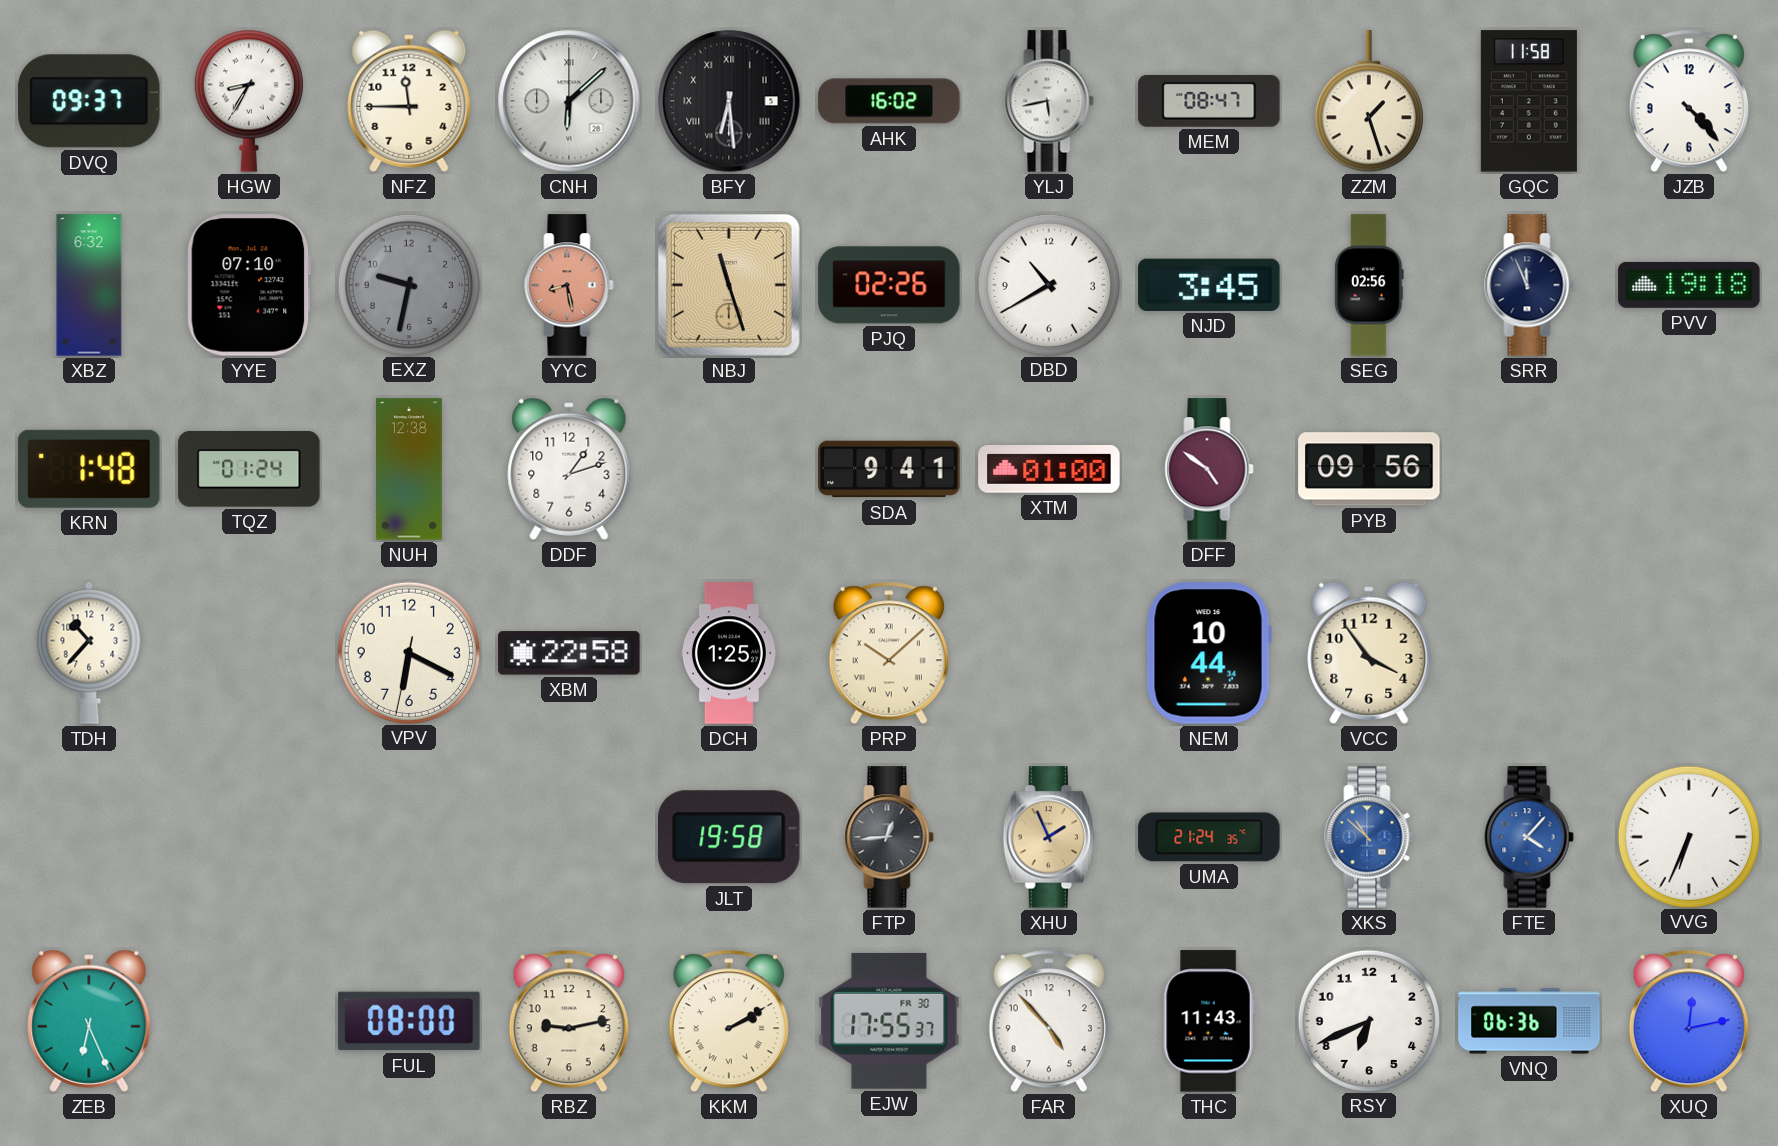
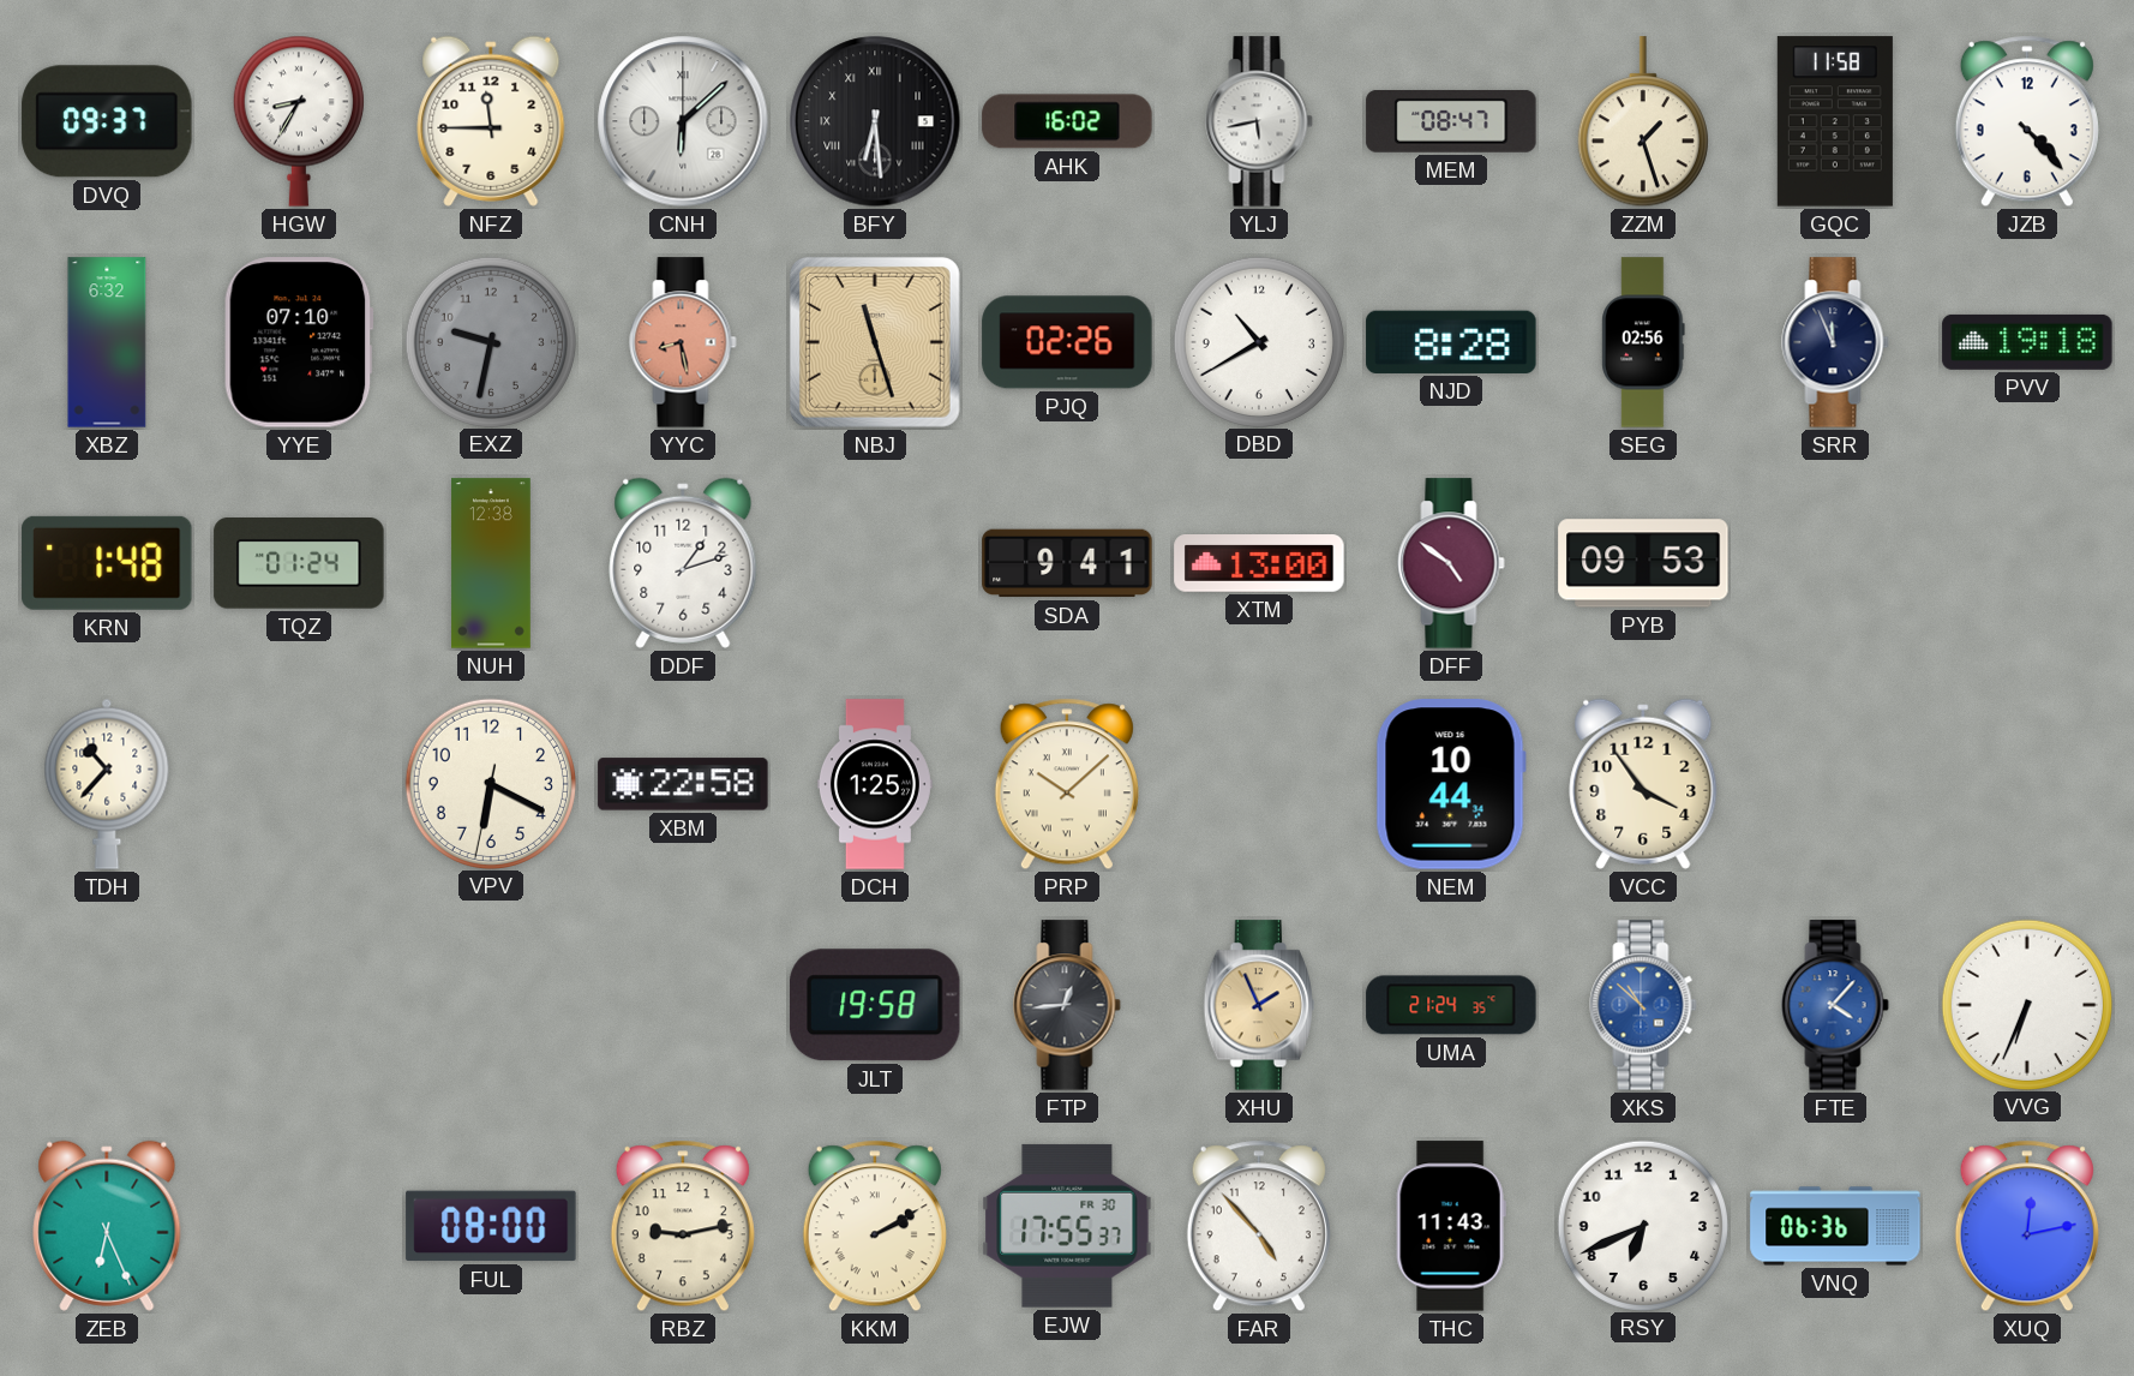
NJD: 3:45 -> 8:28
XTM: 01:00 -> 13:00
PYB: 09:56 -> 09:53
